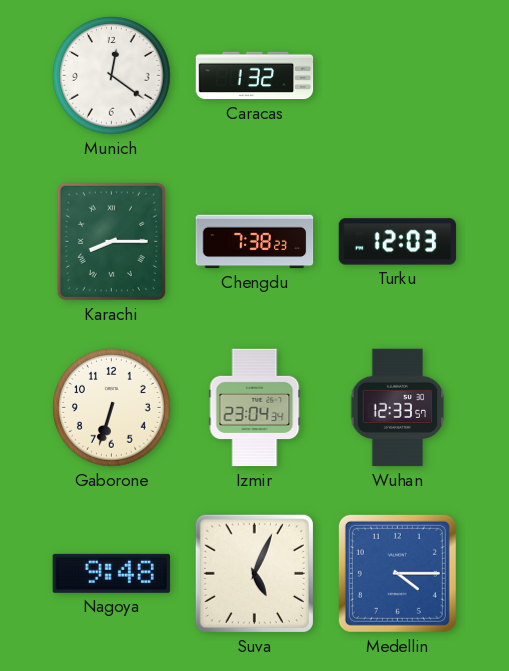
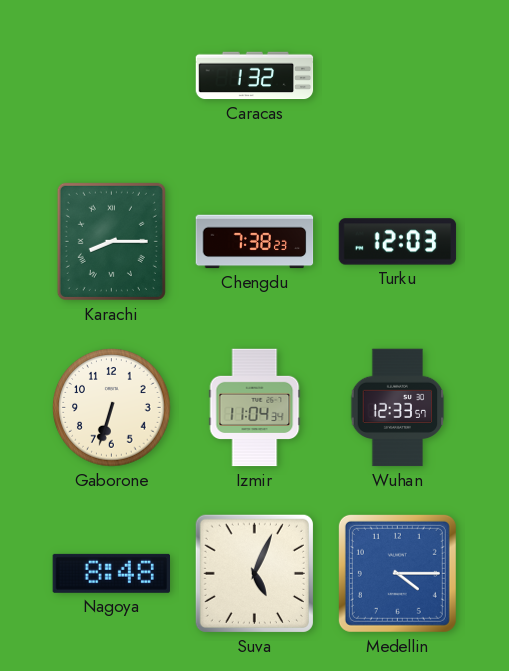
Munich: 12:21 -> none
Izmir: 23:04 -> 11:04
Nagoya: 9:48 -> 8:48
